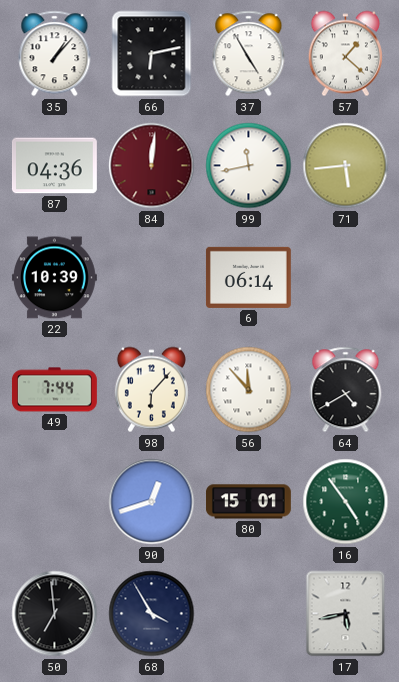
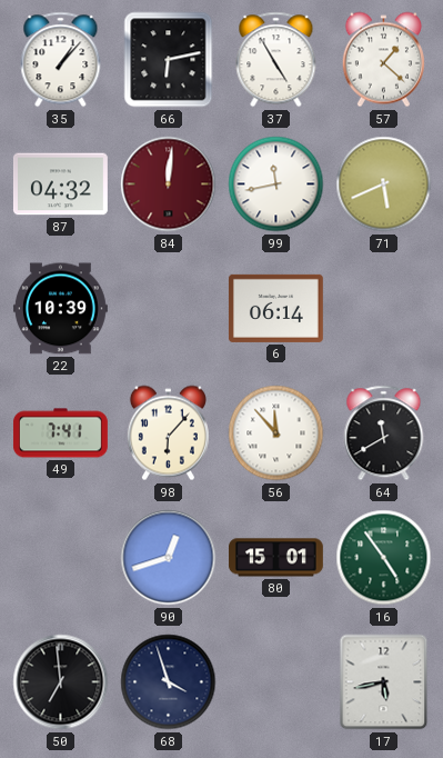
87: 04:36 -> 04:32
71: 5:44 -> 5:41
49: 7:44 -> 7:41
64: 4:40 -> 11:40
68: 3:55 -> 3:57
